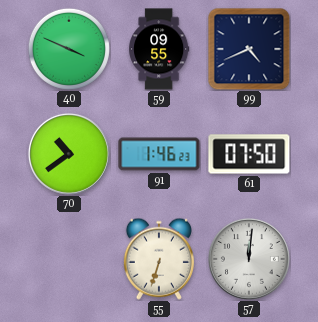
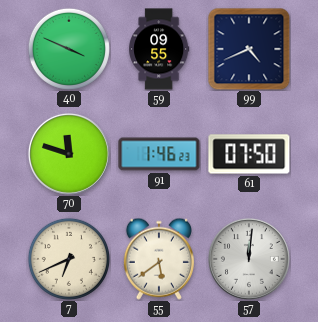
70: 10:39 -> 11:48
7: none -> 6:41
55: 6:33 -> 5:39
